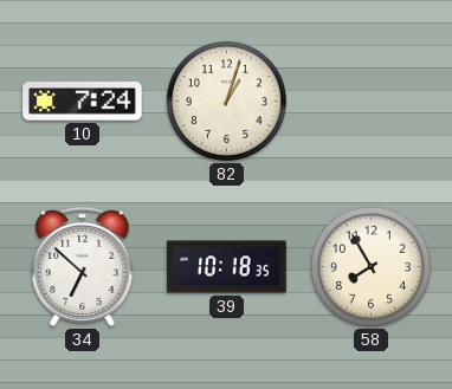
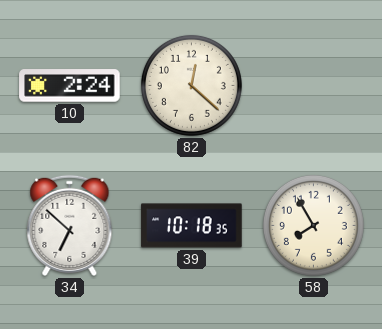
10: 7:24 -> 2:24
82: 1:03 -> 12:22
